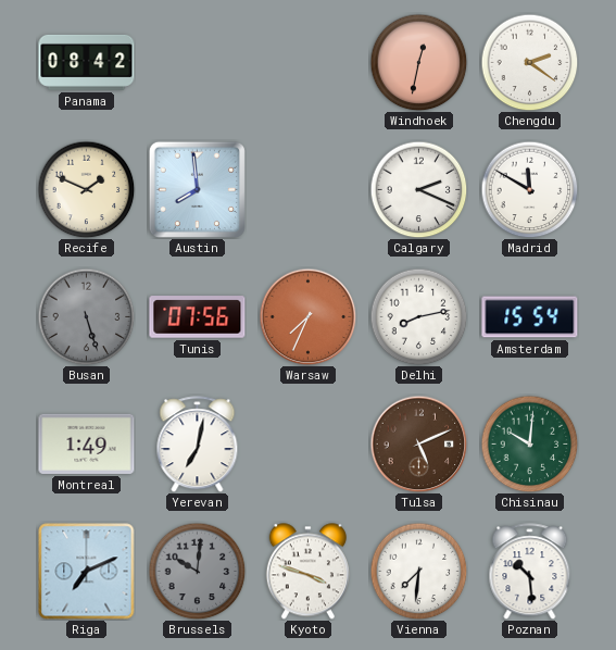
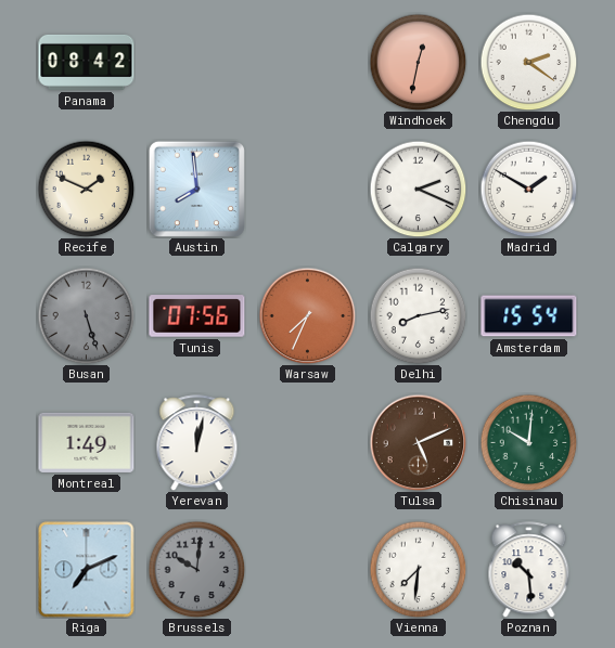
Madrid: 11:50 -> 1:50
Yerevan: 7:02 -> 12:02
Kyoto: 3:48 -> none
